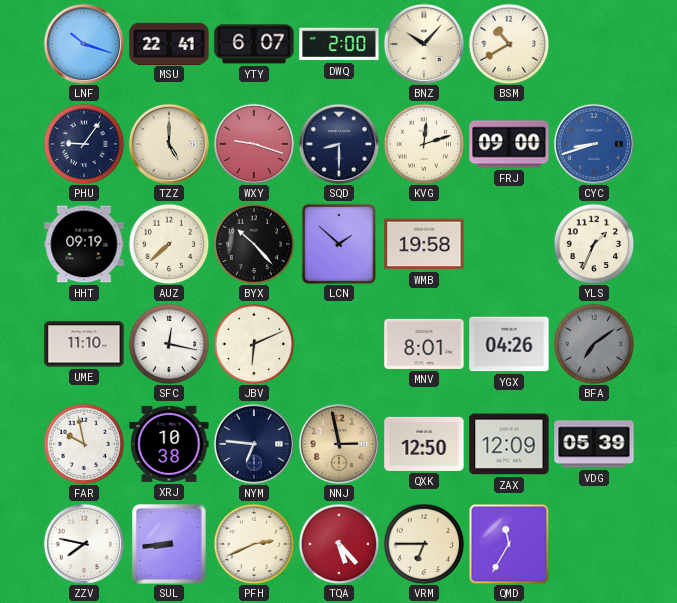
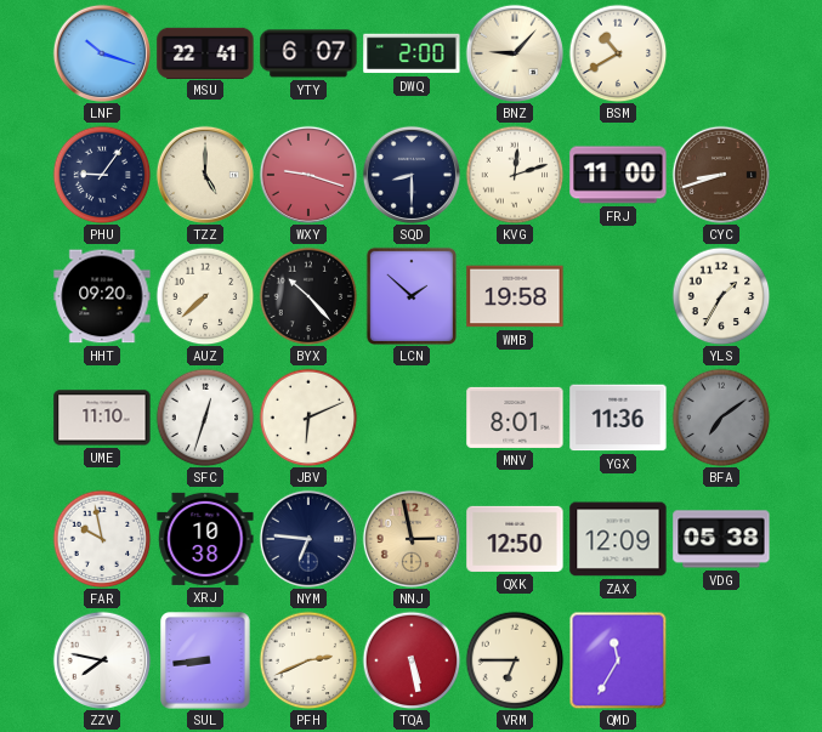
BNZ: 10:07 -> 9:07
FRJ: 09:00 -> 11:00
CYC dial: blue -> brown
HHT: 09:19 -> 09:20
YLS: 1:34 -> 1:35
SFC: 12:17 -> 12:33
YGX: 04:26 -> 11:36
VDG: 05:39 -> 05:38
TQA: 5:23 -> 5:28
